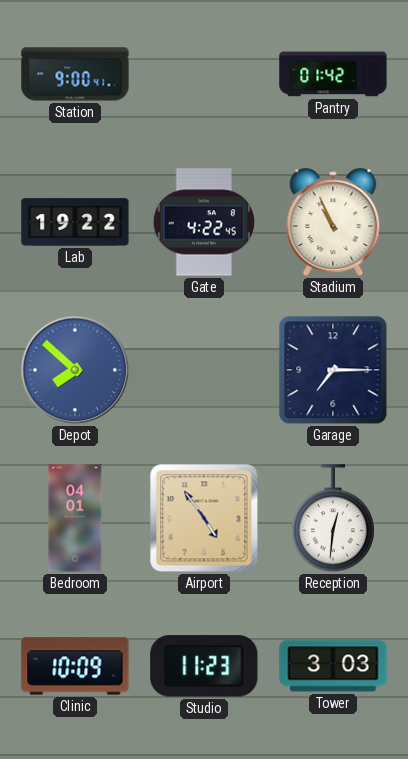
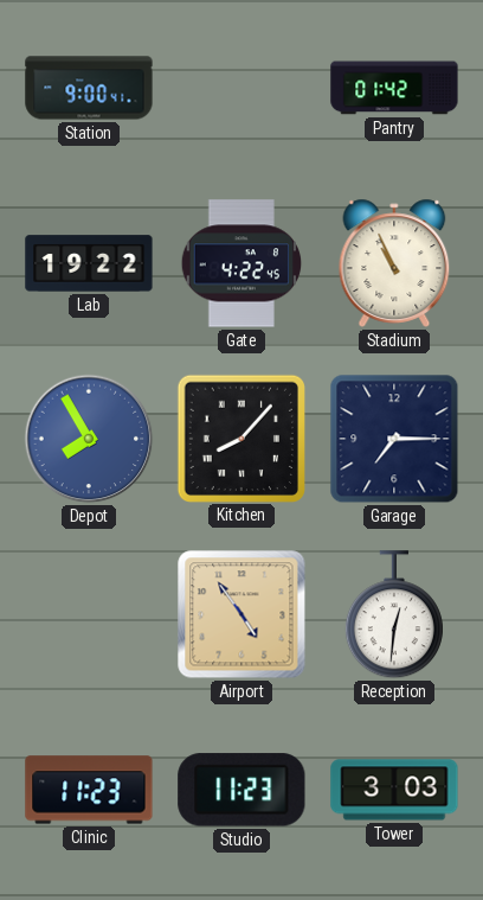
Depot: 7:52 -> 7:55
Kitchen: none -> 8:07
Bedroom: 04:01 -> none
Clinic: 10:09 -> 11:23
